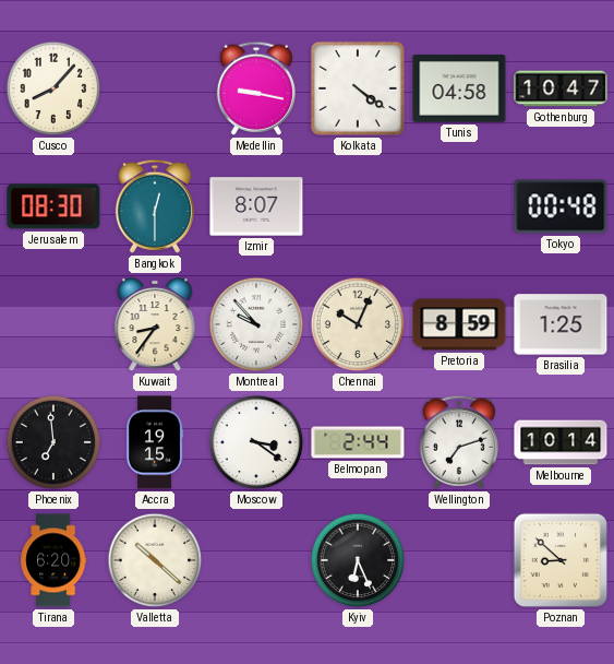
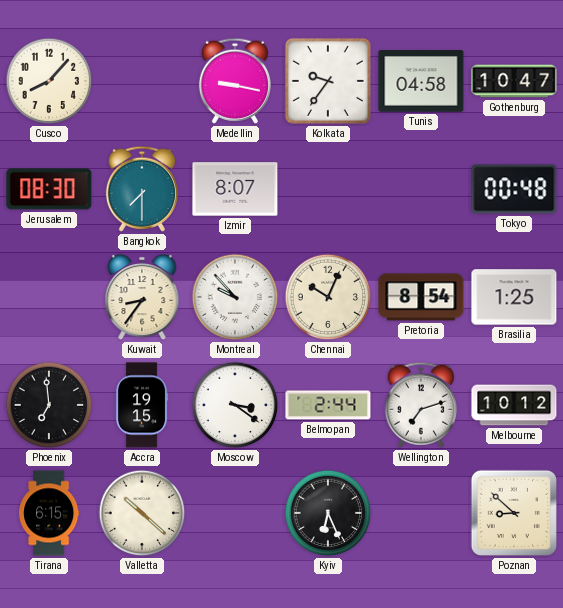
Kolkata: 4:21 -> 9:36
Bangkok: 12:30 -> 7:30
Pretoria: 8:59 -> 8:54
Melbourne: 10:14 -> 10:12
Tirana: 6:20 -> 6:15
